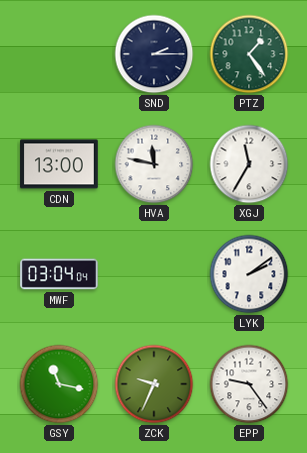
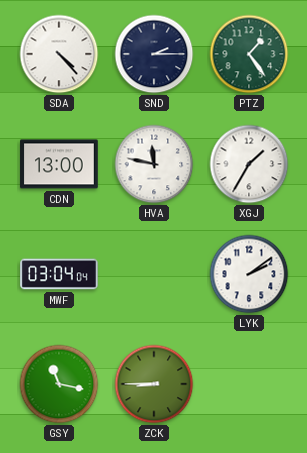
SDA: none -> 4:23
XGJ: 11:35 -> 1:35
ZCK: 9:34 -> 8:45
EPP: 9:24 -> none
